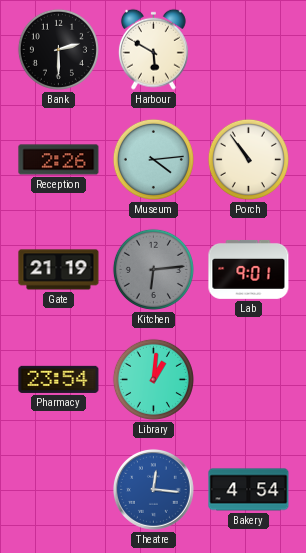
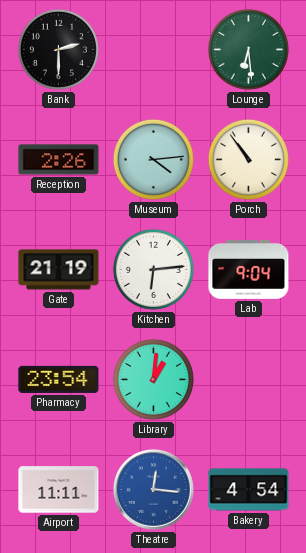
Harbour: 5:50 -> none
Lounge: none -> 6:29
Kitchen dial: grey -> white
Lab: 9:01 -> 9:04
Airport: none -> 11:11
